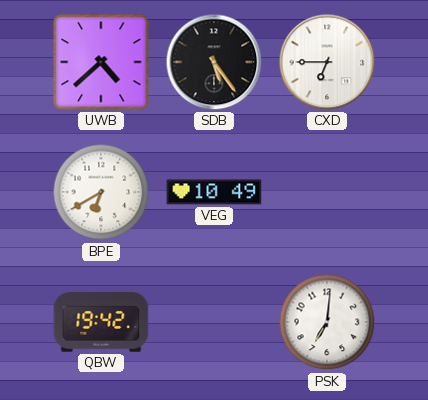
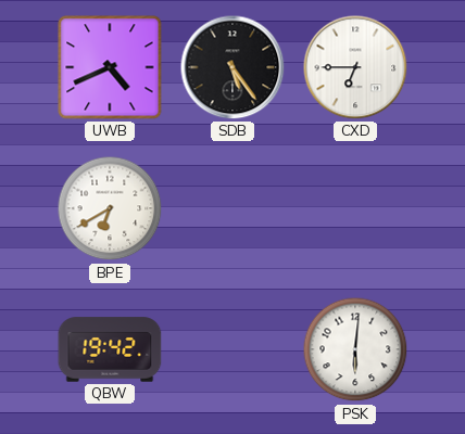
UWB: 4:38 -> 4:41
VEG: 10:49 -> none
PSK: 7:01 -> 6:01
